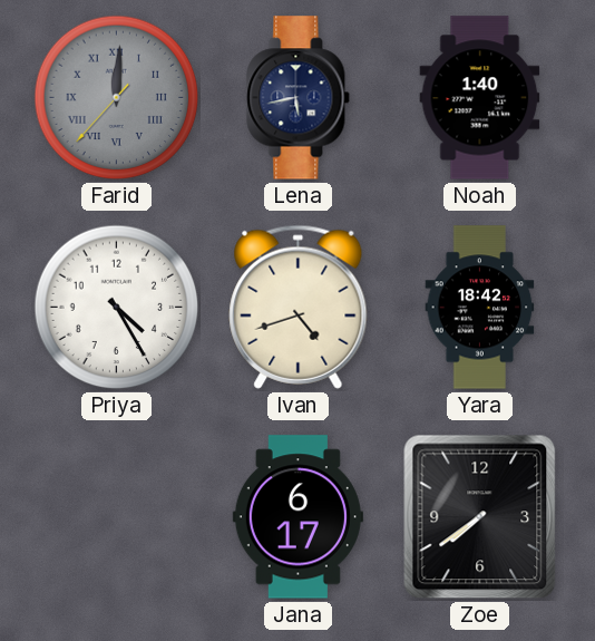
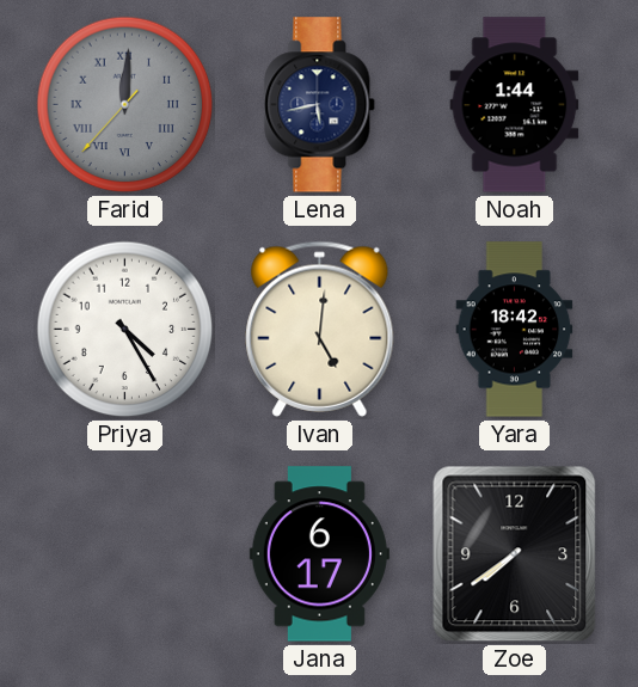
Noah: 1:40 -> 1:44
Ivan: 4:42 -> 5:01
